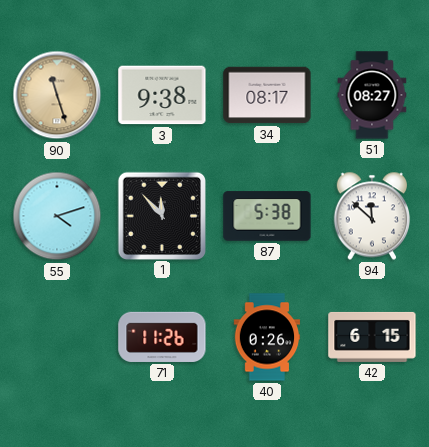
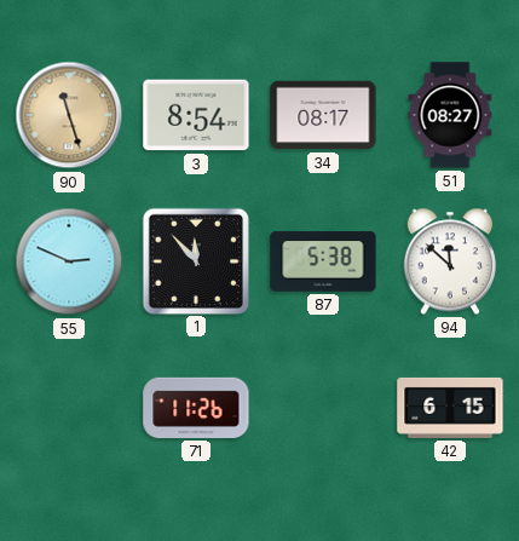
3: 9:38 -> 8:54
55: 4:12 -> 2:49
40: 0:26 -> none
